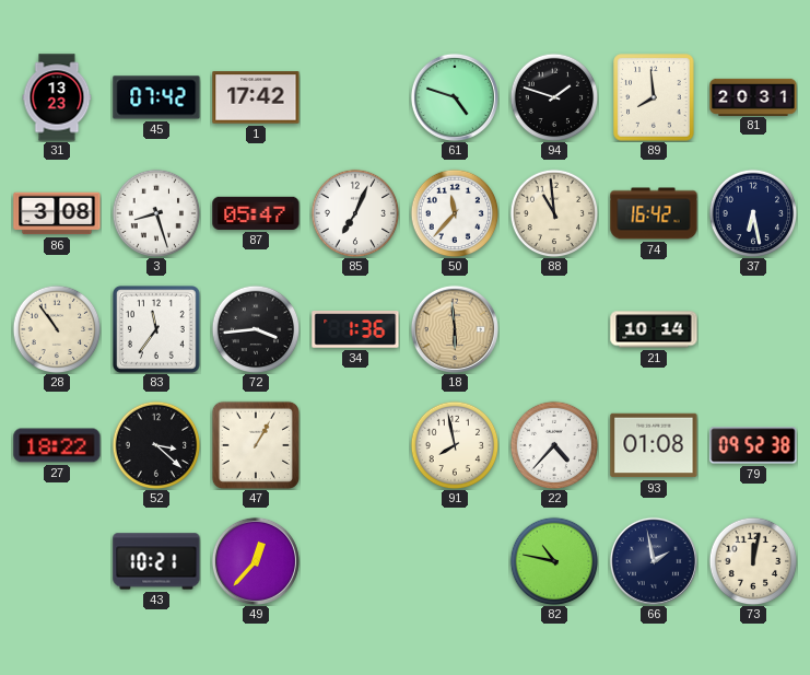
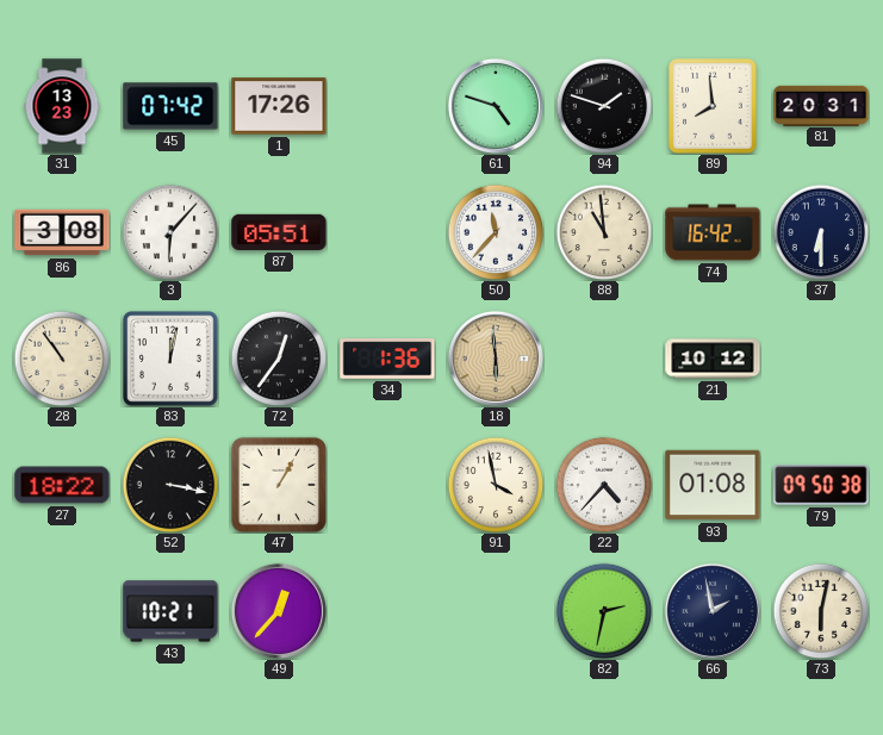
1: 17:42 -> 17:26
3: 8:27 -> 6:07
87: 05:47 -> 05:51
85: 7:04 -> none
37: 6:28 -> 6:30
83: 11:36 -> 12:02
72: 3:44 -> 12:36
21: 10:14 -> 10:12
52: 3:22 -> 3:17
91: 7:58 -> 3:58
79: 09:52 -> 09:50
82: 10:47 -> 2:32
73: 12:02 -> 6:02
